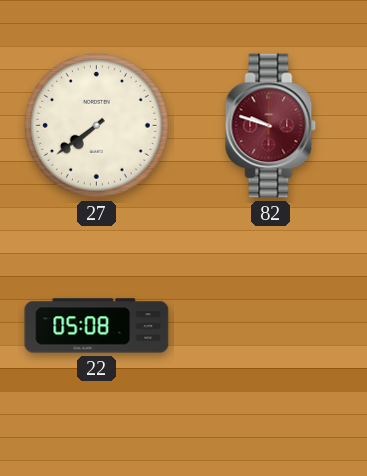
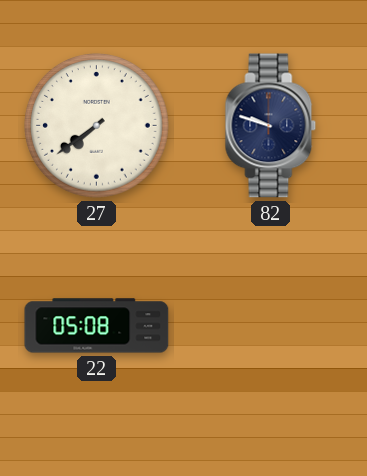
82 dial: burgundy -> navy
